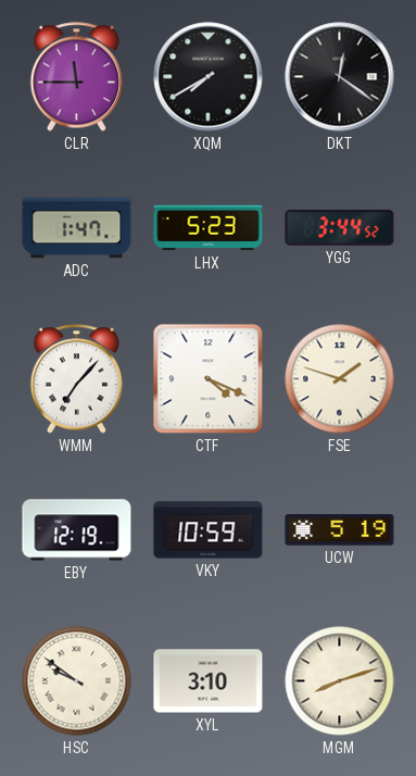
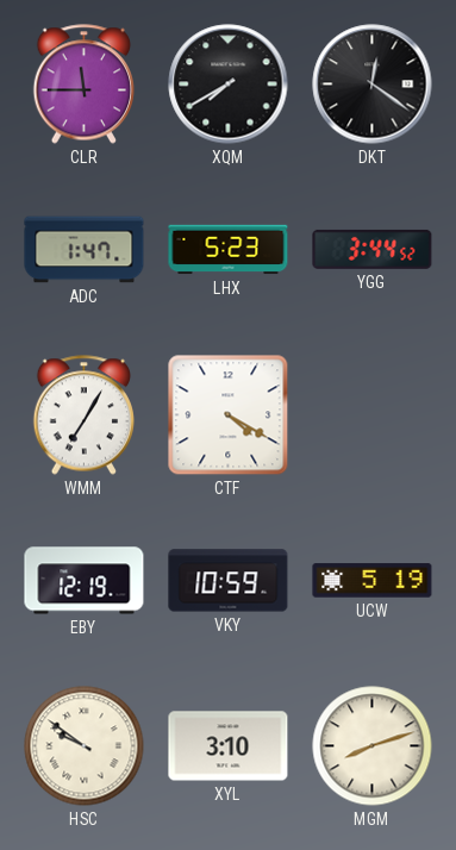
WMM: 7:07 -> 7:05
CTF: 4:19 -> 4:20
FSE: 1:48 -> none
